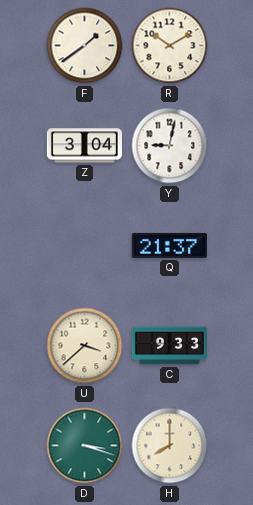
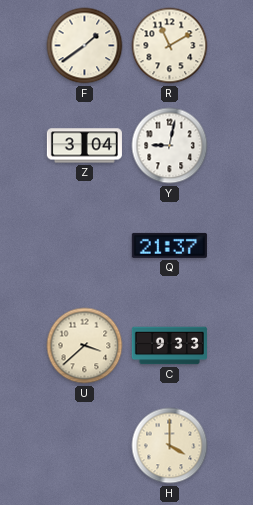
R: 10:10 -> 11:10
D: 3:18 -> none
H: 8:00 -> 4:00
